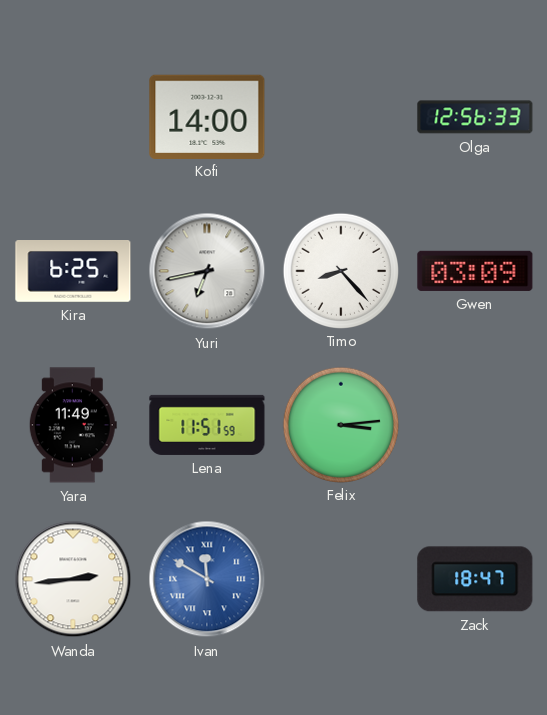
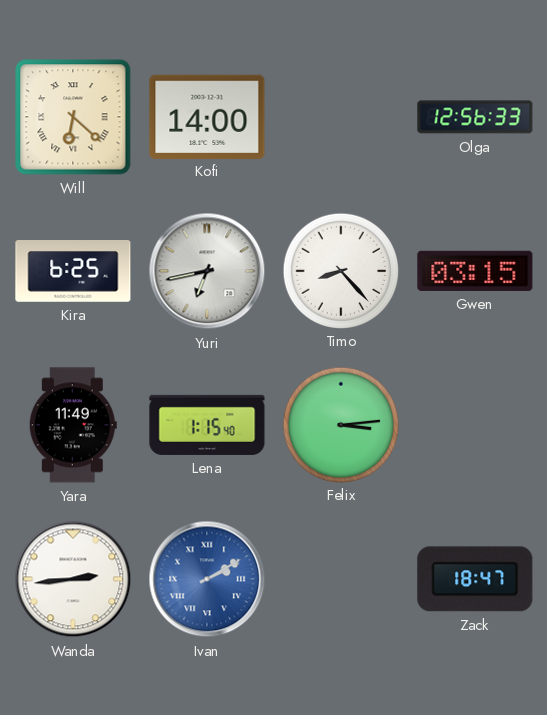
Will: none -> 6:22
Gwen: 03:09 -> 03:15
Lena: 11:51 -> 1:15
Ivan: 11:50 -> 2:10
